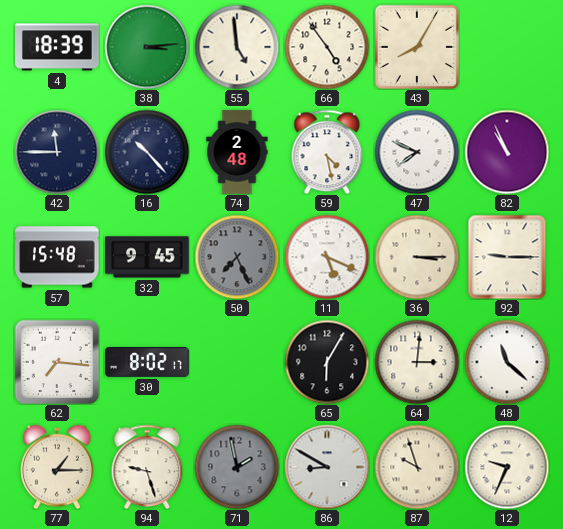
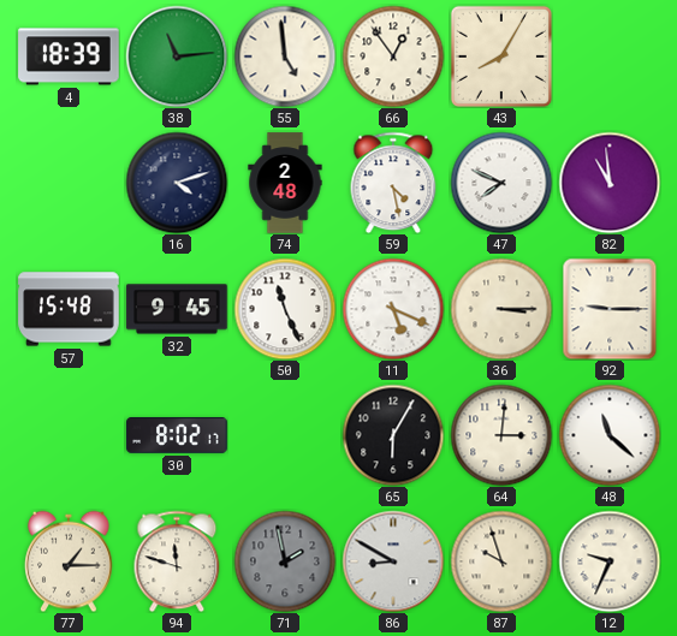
38: 3:14 -> 11:14
66: 4:54 -> 12:54
42: 11:45 -> none
16: 10:23 -> 4:12
82: 10:56 -> 10:59
50: 7:26 -> 11:26
50 dial: grey -> white
62: 7:16 -> none
94: 9:27 -> 11:48
